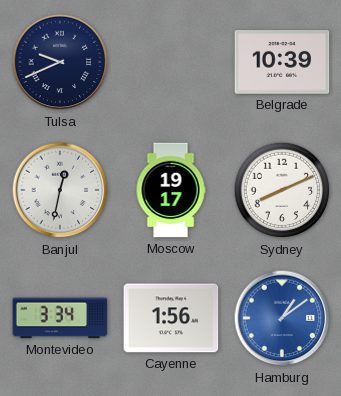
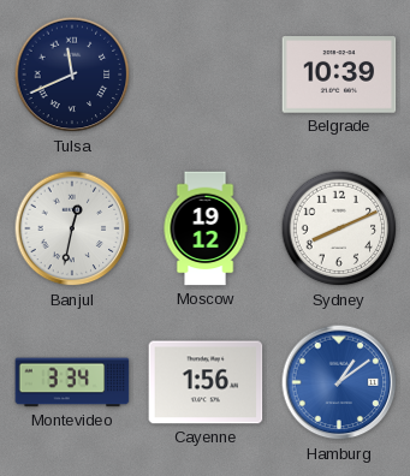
Tulsa: 9:41 -> 11:41
Moscow: 19:17 -> 19:12
